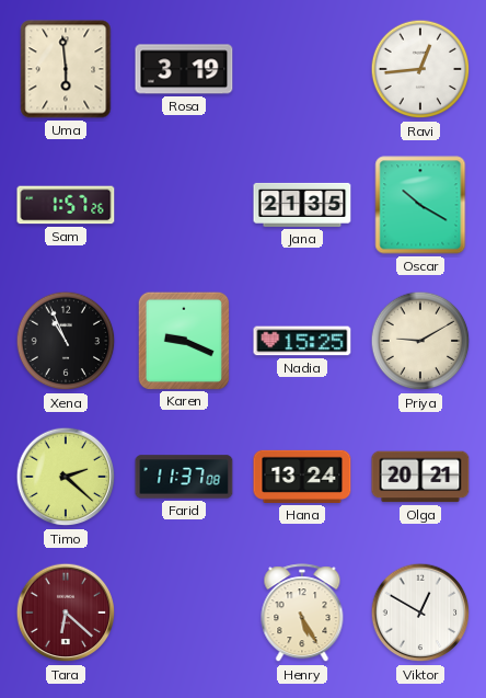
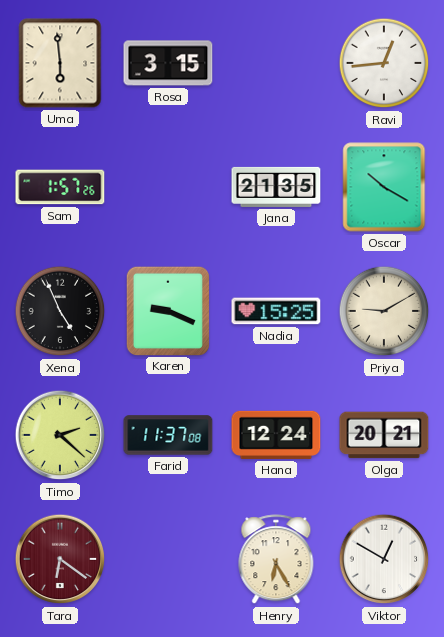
Rosa: 3:19 -> 3:15
Xena: 10:56 -> 4:56
Hana: 13:24 -> 12:24
Tara: 6:22 -> 6:21
Henry: 5:25 -> 6:25
